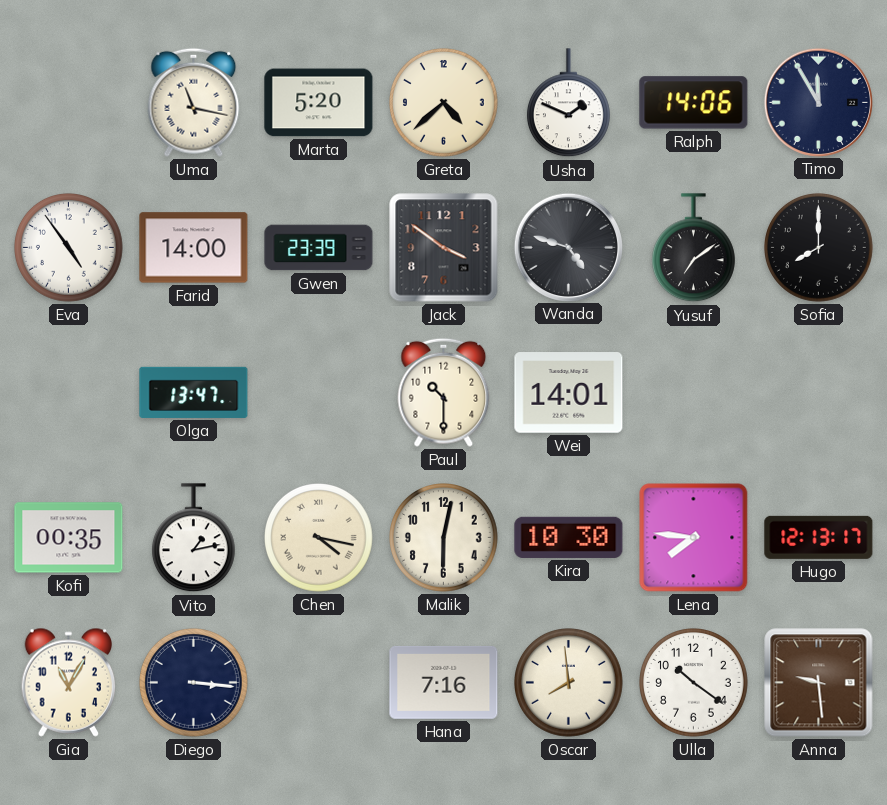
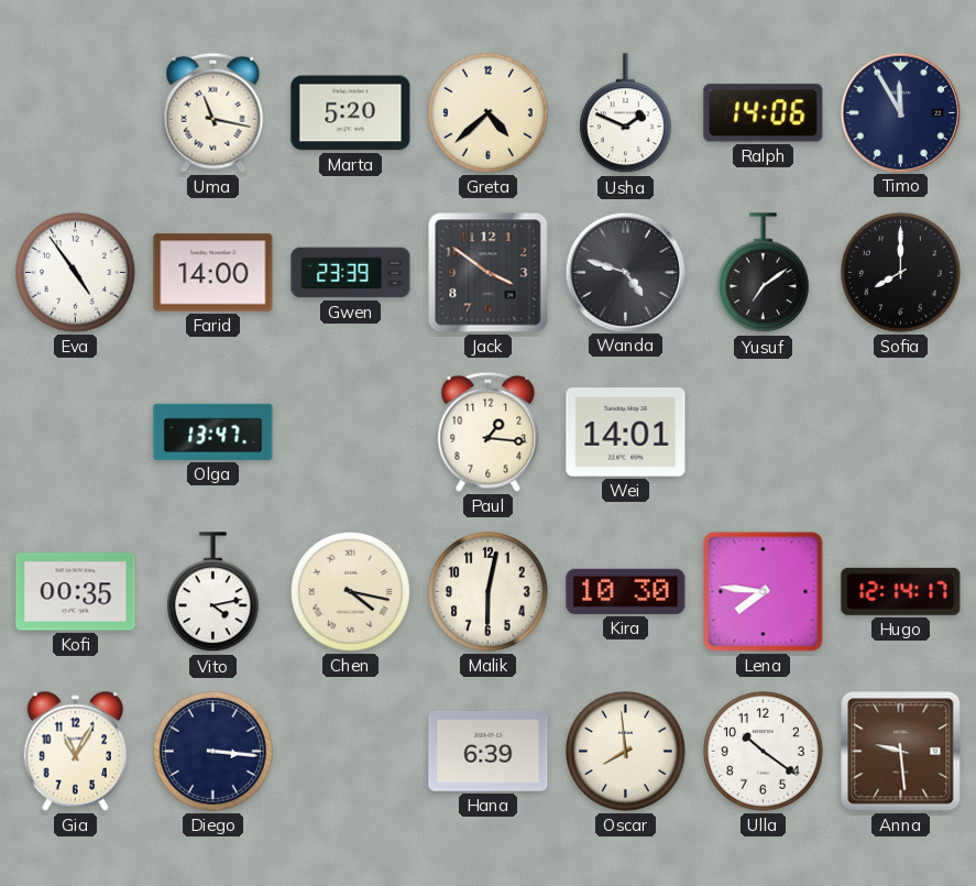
Paul: 10:30 -> 1:16
Vito: 1:13 -> 4:13
Hugo: 12:13 -> 12:14
Hana: 7:16 -> 6:39
